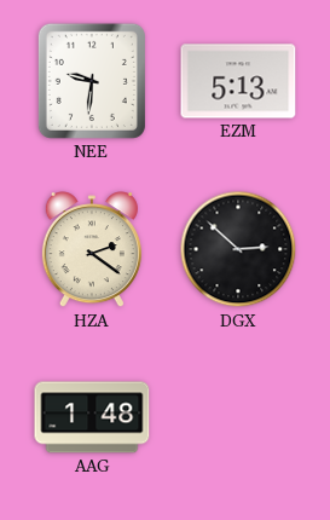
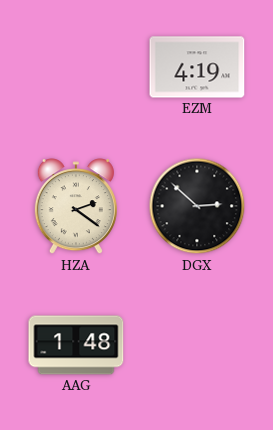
NEE: 9:31 -> none
EZM: 5:13 -> 4:19
